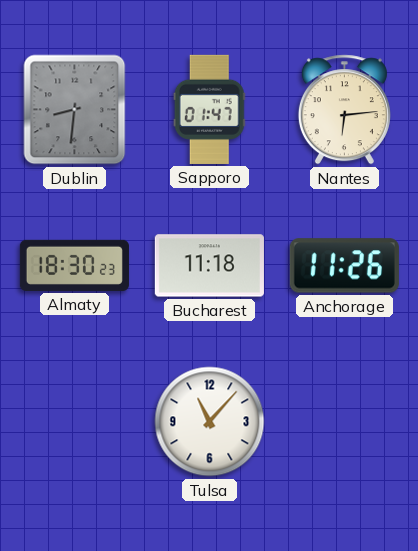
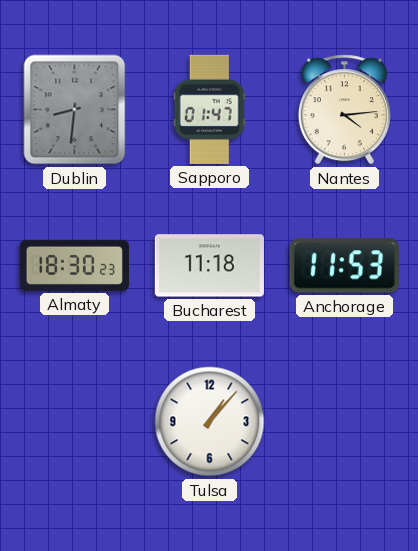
Nantes: 6:14 -> 4:14
Anchorage: 11:26 -> 11:53
Tulsa: 11:07 -> 1:07
